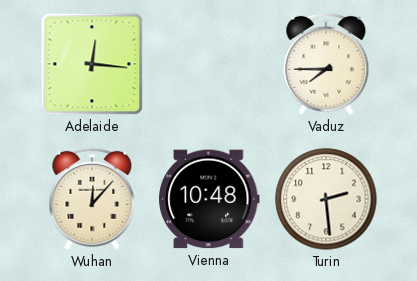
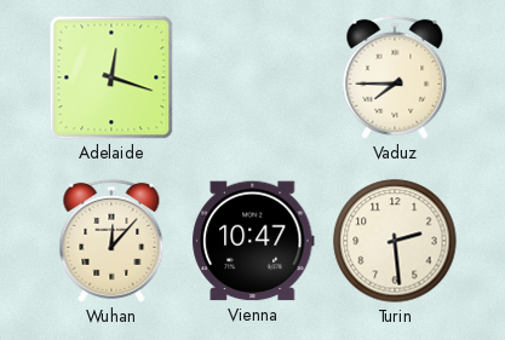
Adelaide: 12:16 -> 12:18
Vienna: 10:48 -> 10:47
